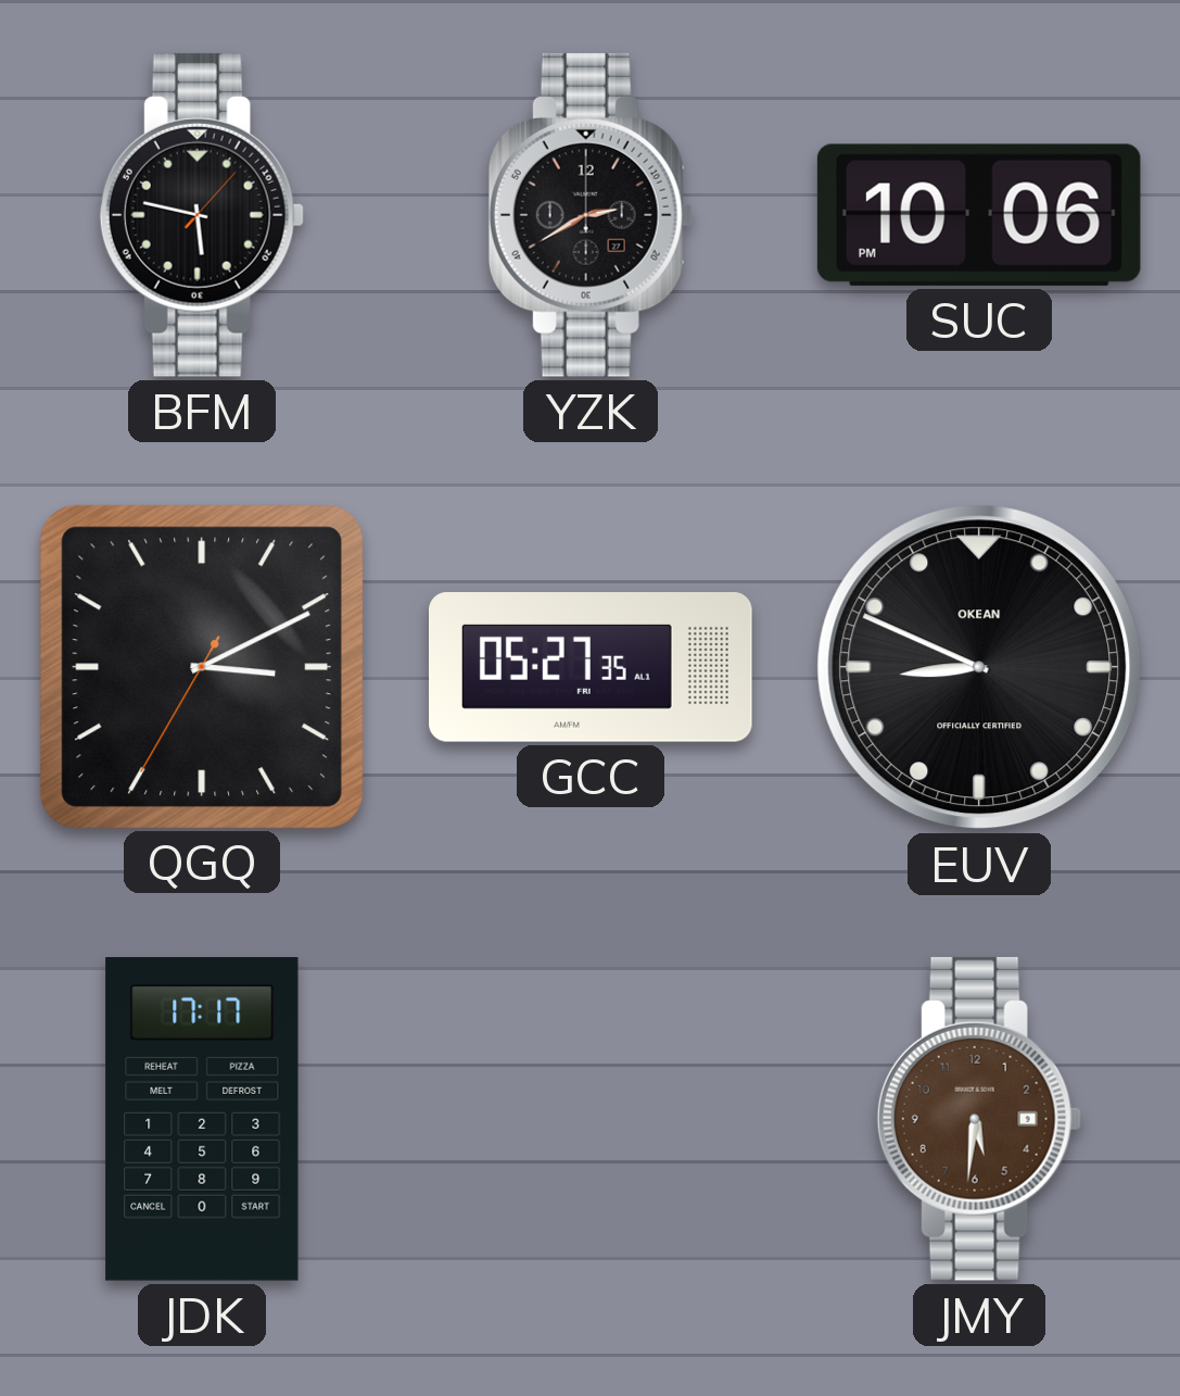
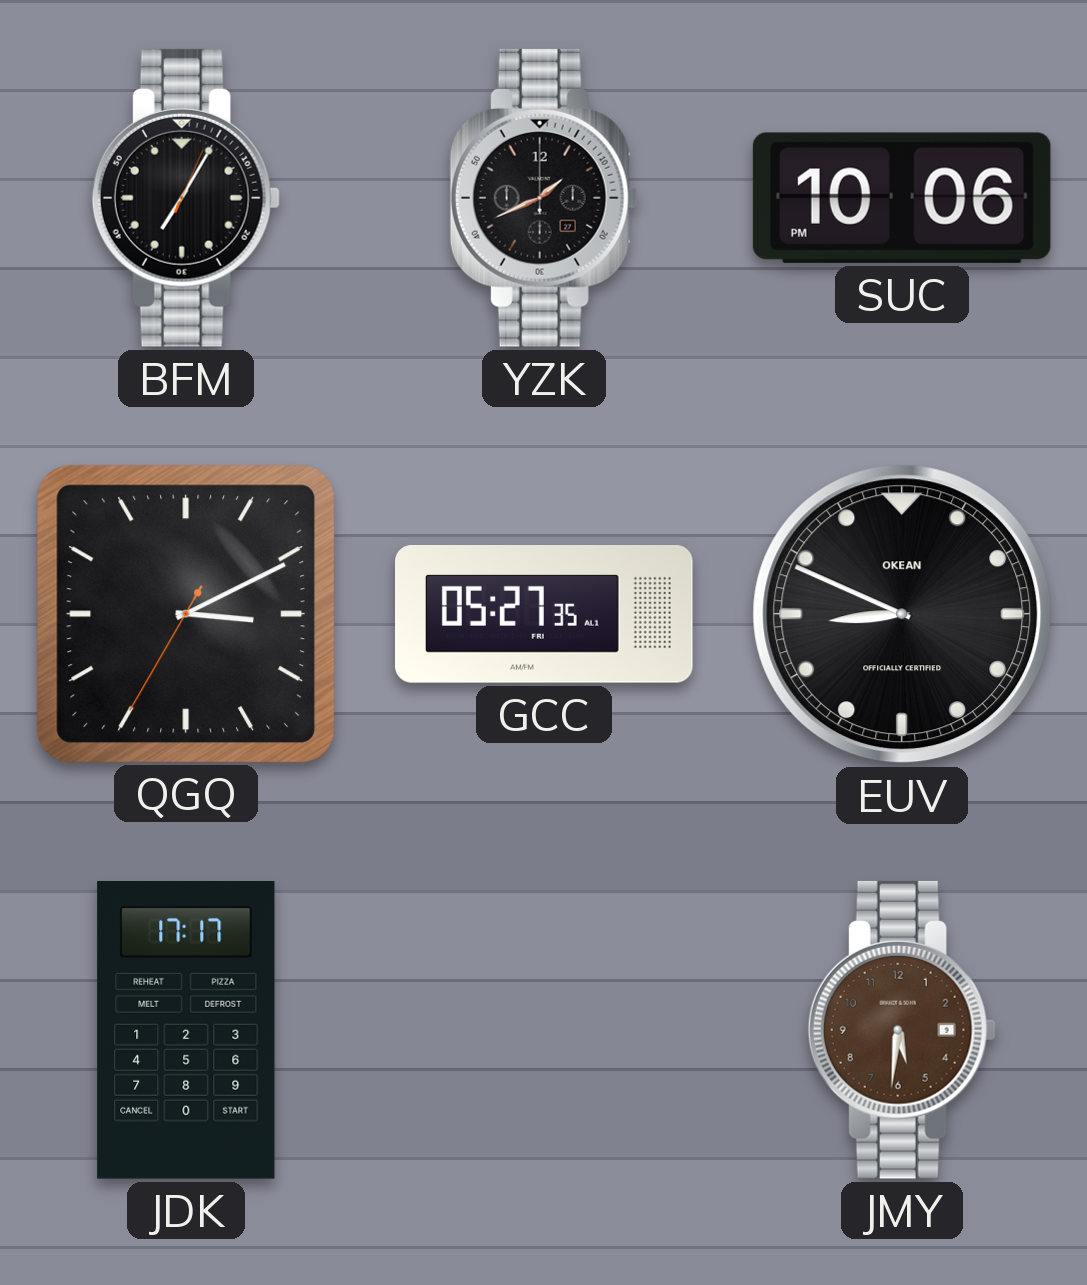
BFM: 5:47 -> 7:05
YZK: 2:40 -> 1:41
